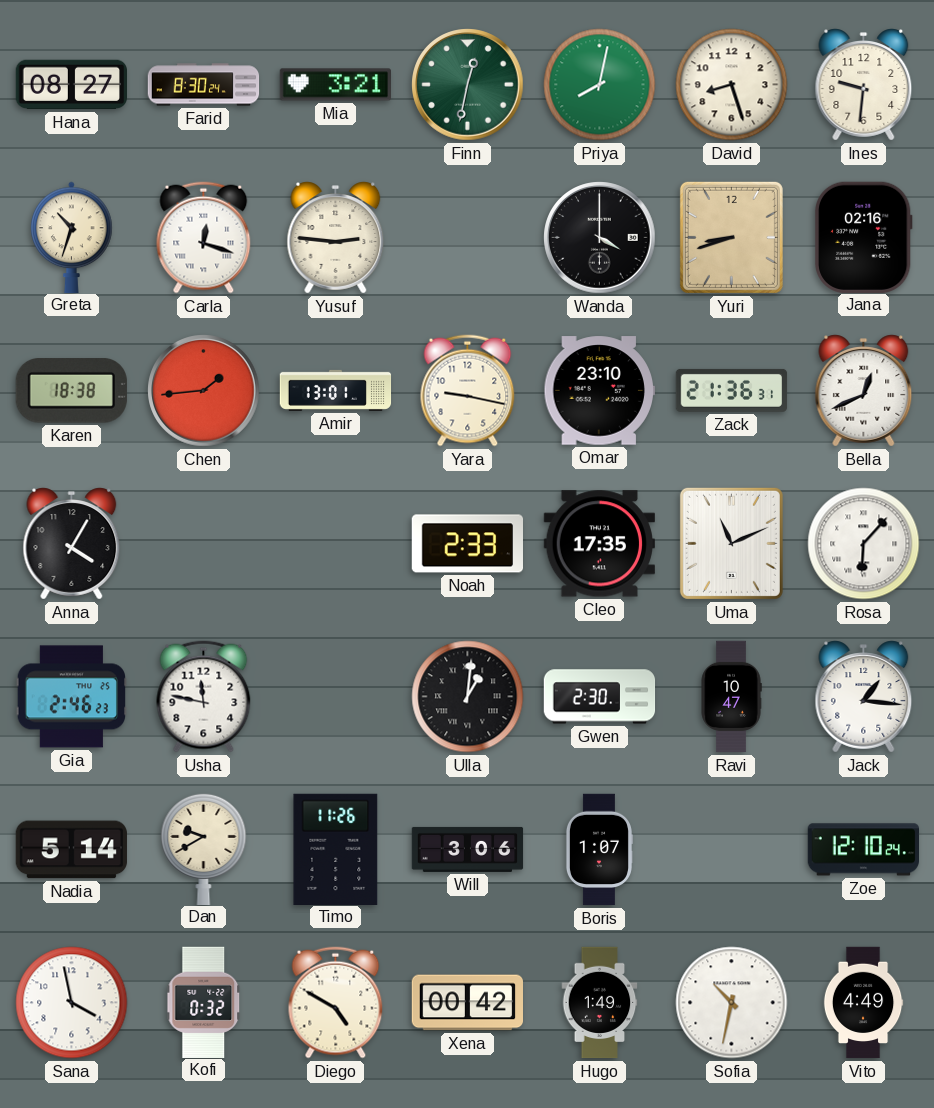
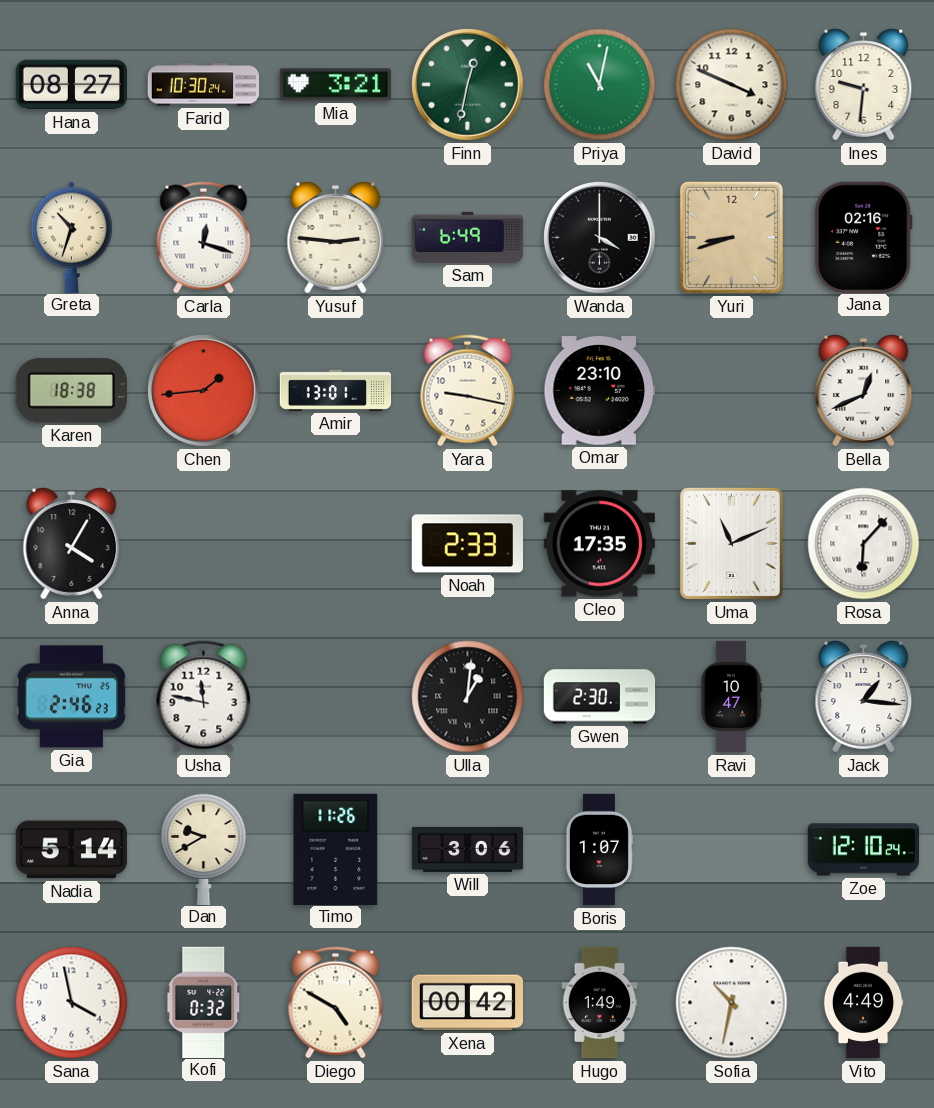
Farid: 8:30 -> 10:30
Priya: 8:02 -> 11:02
David: 8:27 -> 3:49
Sam: none -> 6:49
Zack: 21:36 -> none
